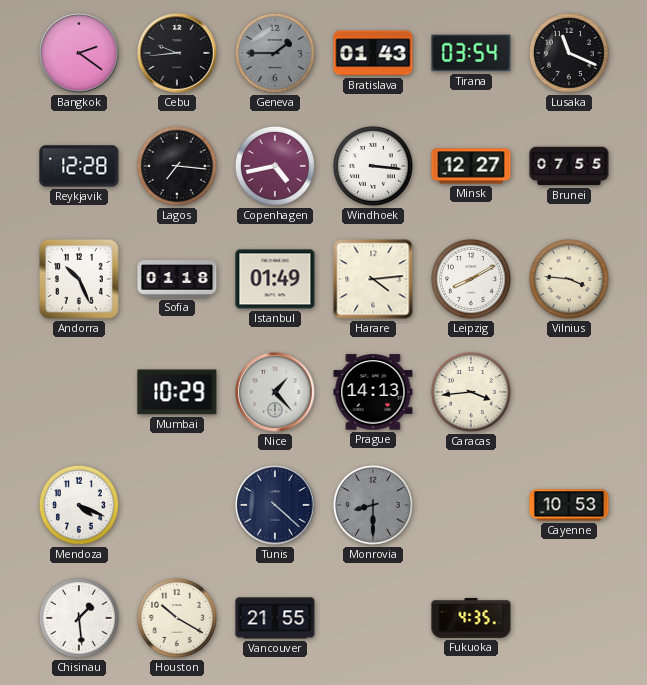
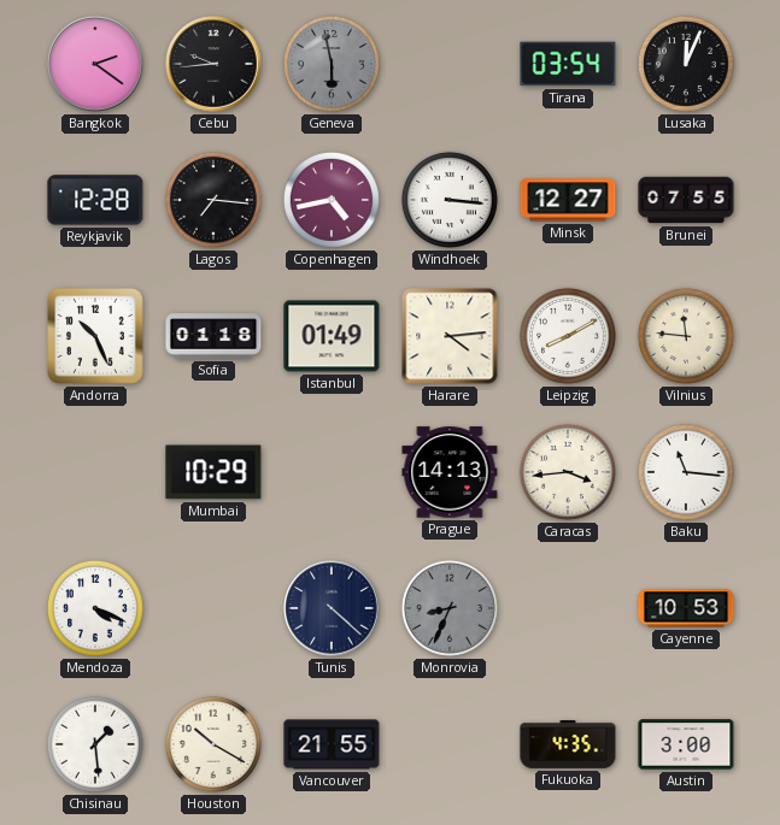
Geneva: 1:45 -> 5:58
Bratislava: 01:43 -> none
Lusaka: 11:19 -> 12:04
Vilnius: 3:46 -> 11:46
Nice: 1:23 -> none
Baku: none -> 11:16
Monrovia: 8:30 -> 8:34
Austin: none -> 3:00
